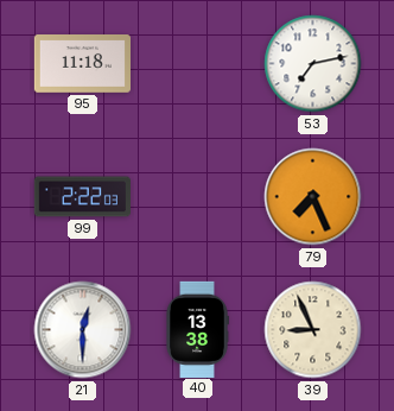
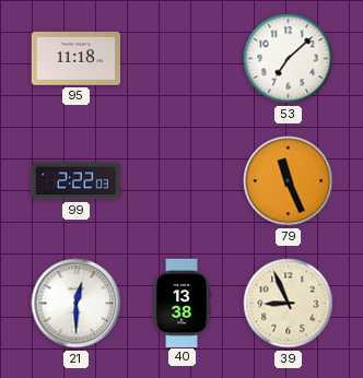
53: 7:13 -> 7:08
79: 7:26 -> 11:26
